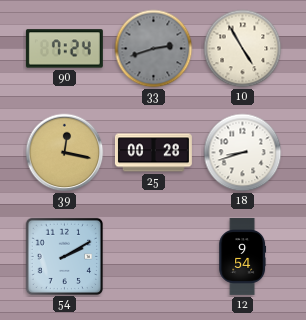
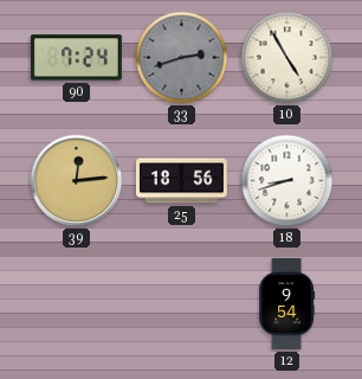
39: 12:17 -> 12:14
25: 00:28 -> 18:56
54: 2:10 -> none
